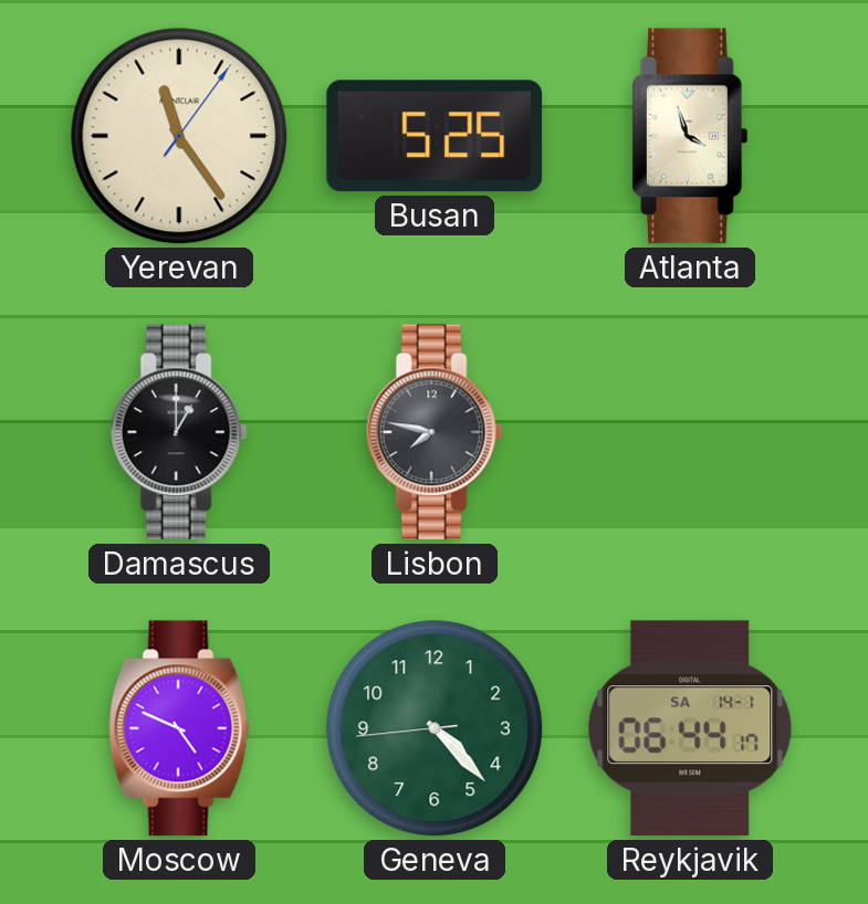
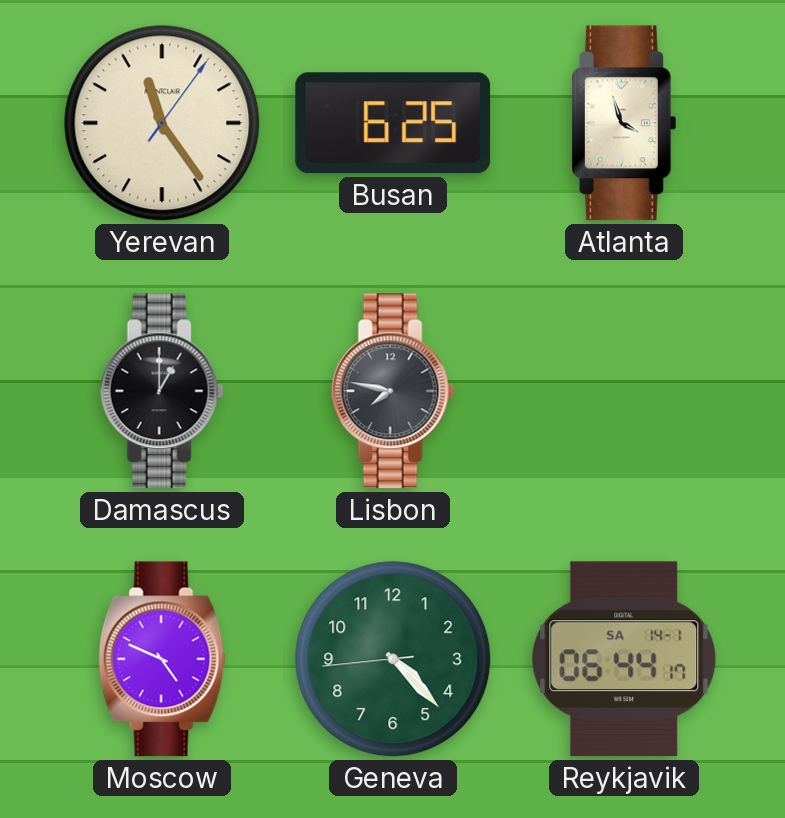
Busan: 5:25 -> 6:25
